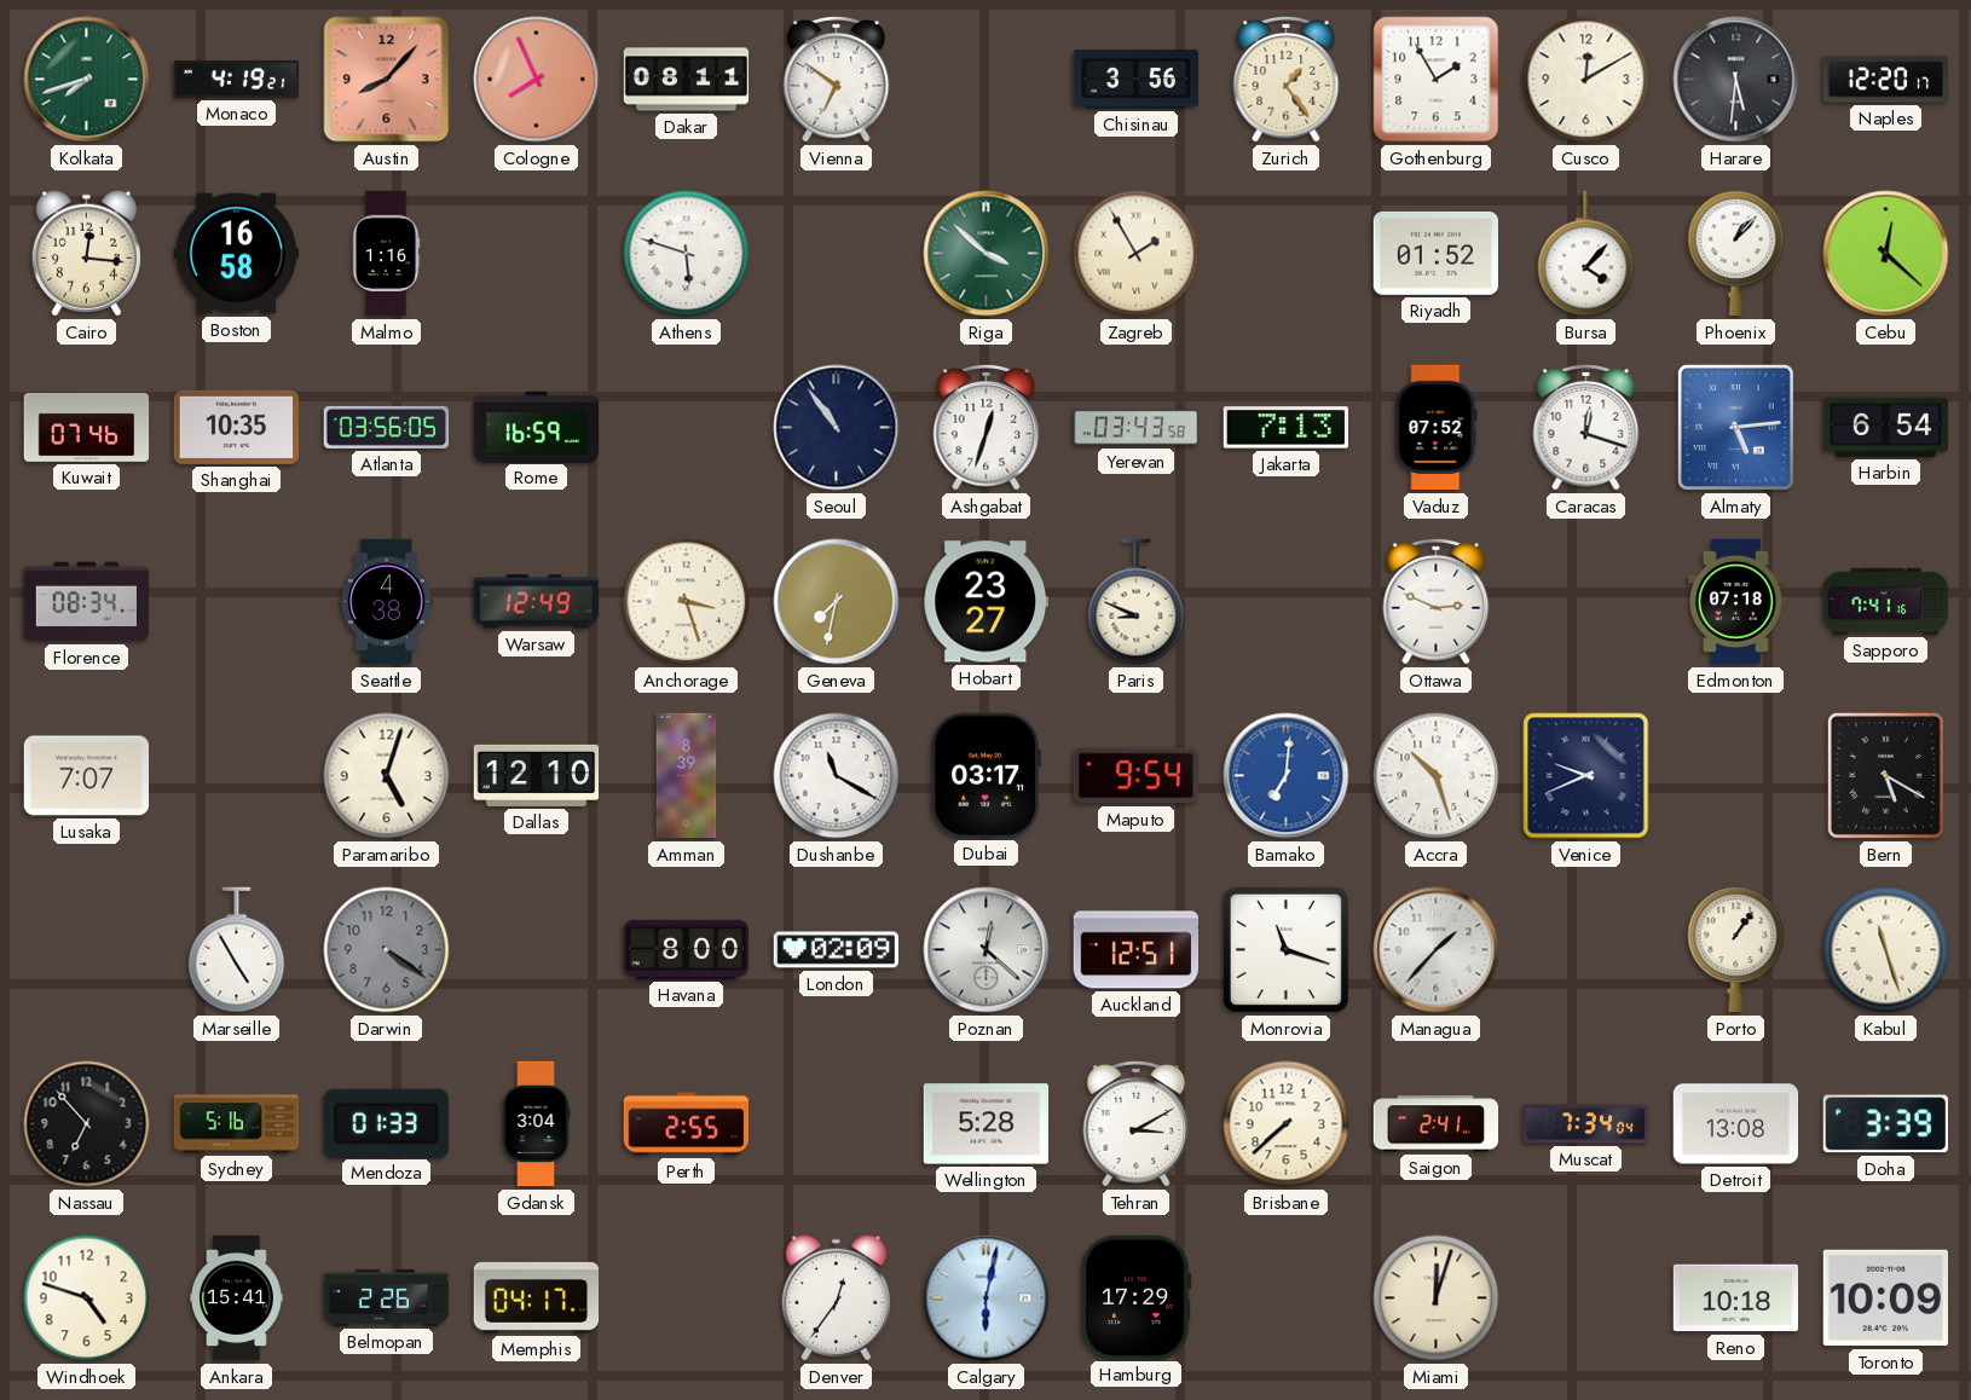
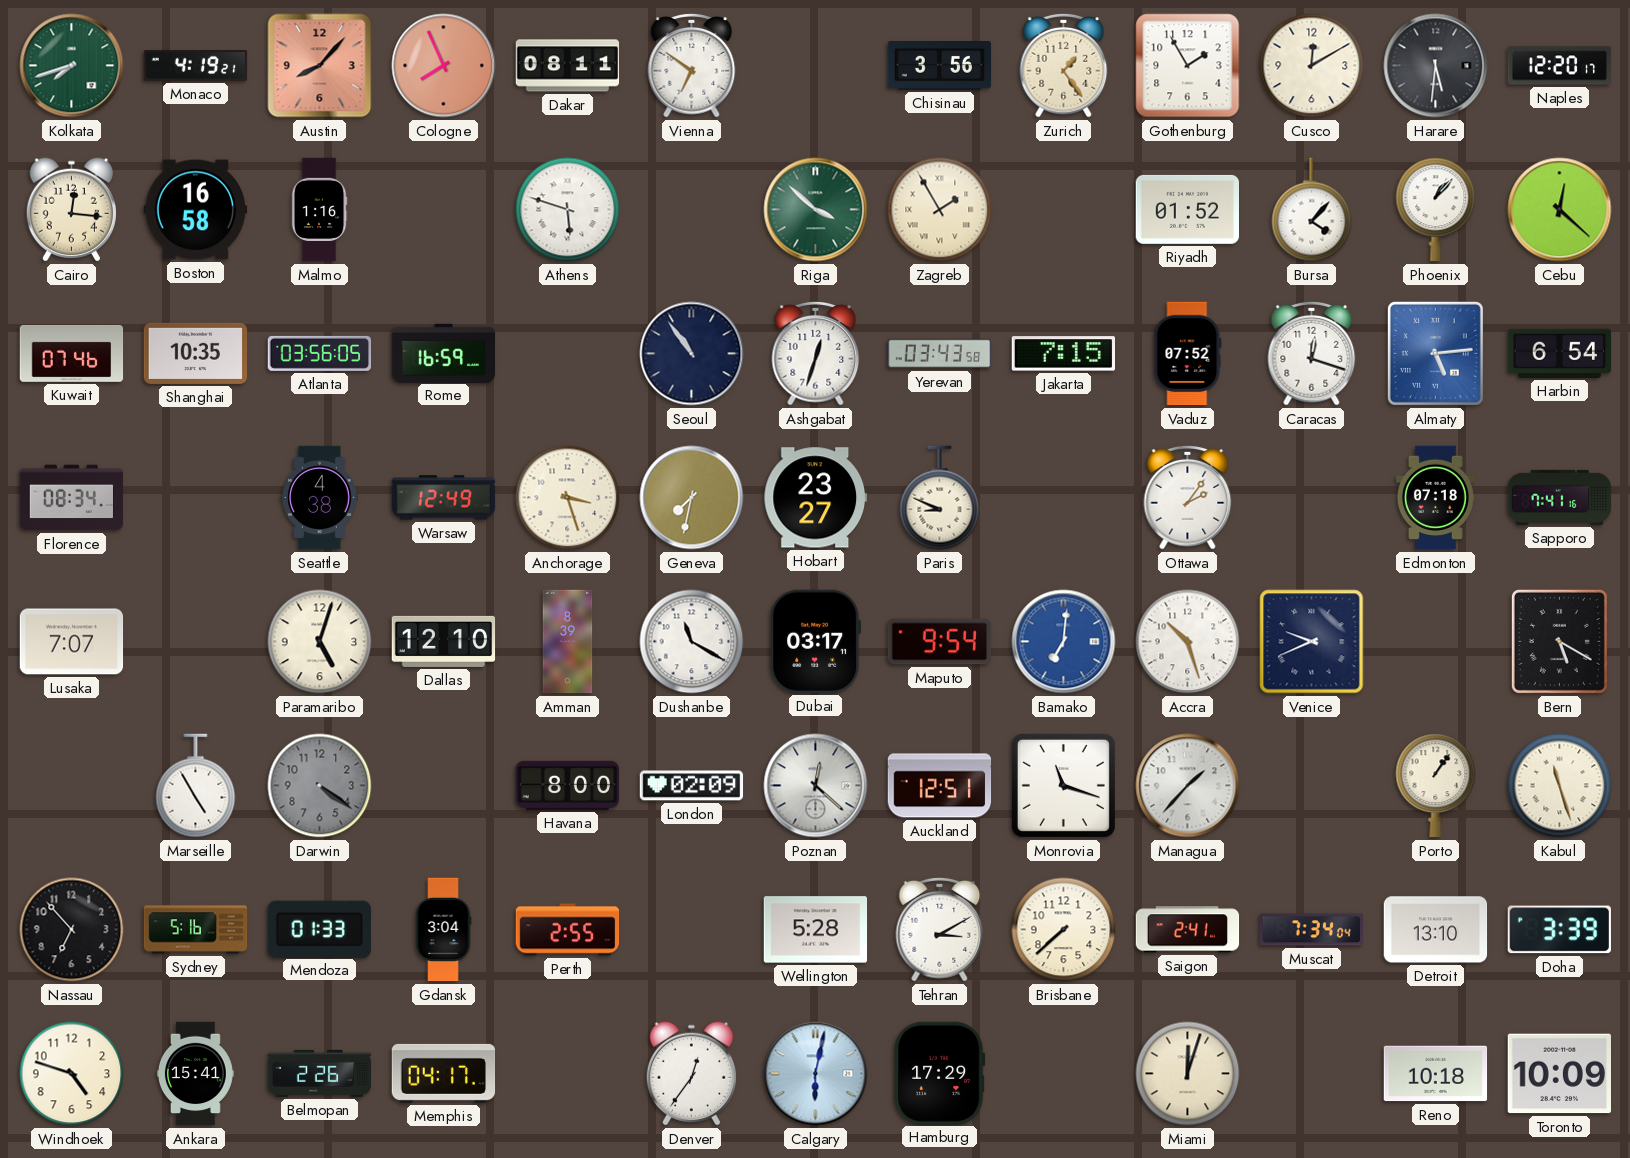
Jakarta: 7:13 -> 7:15
Ottawa: 2:49 -> 2:06
Detroit: 13:08 -> 13:10
